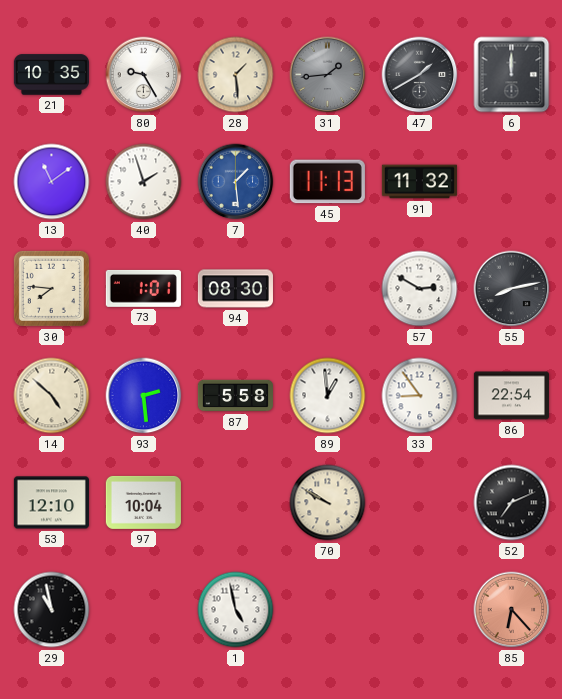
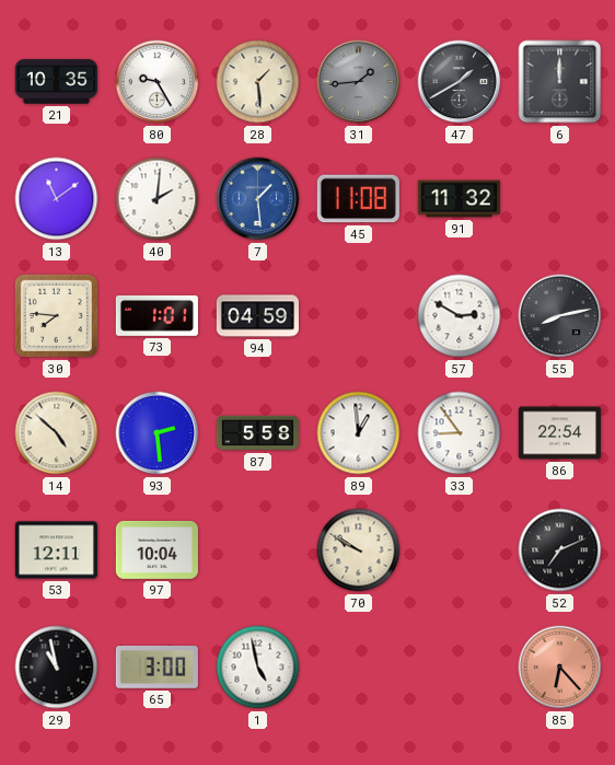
40: 1:57 -> 2:01
45: 11:13 -> 11:08
94: 08:30 -> 04:59
53: 12:10 -> 12:11
65: none -> 3:00
